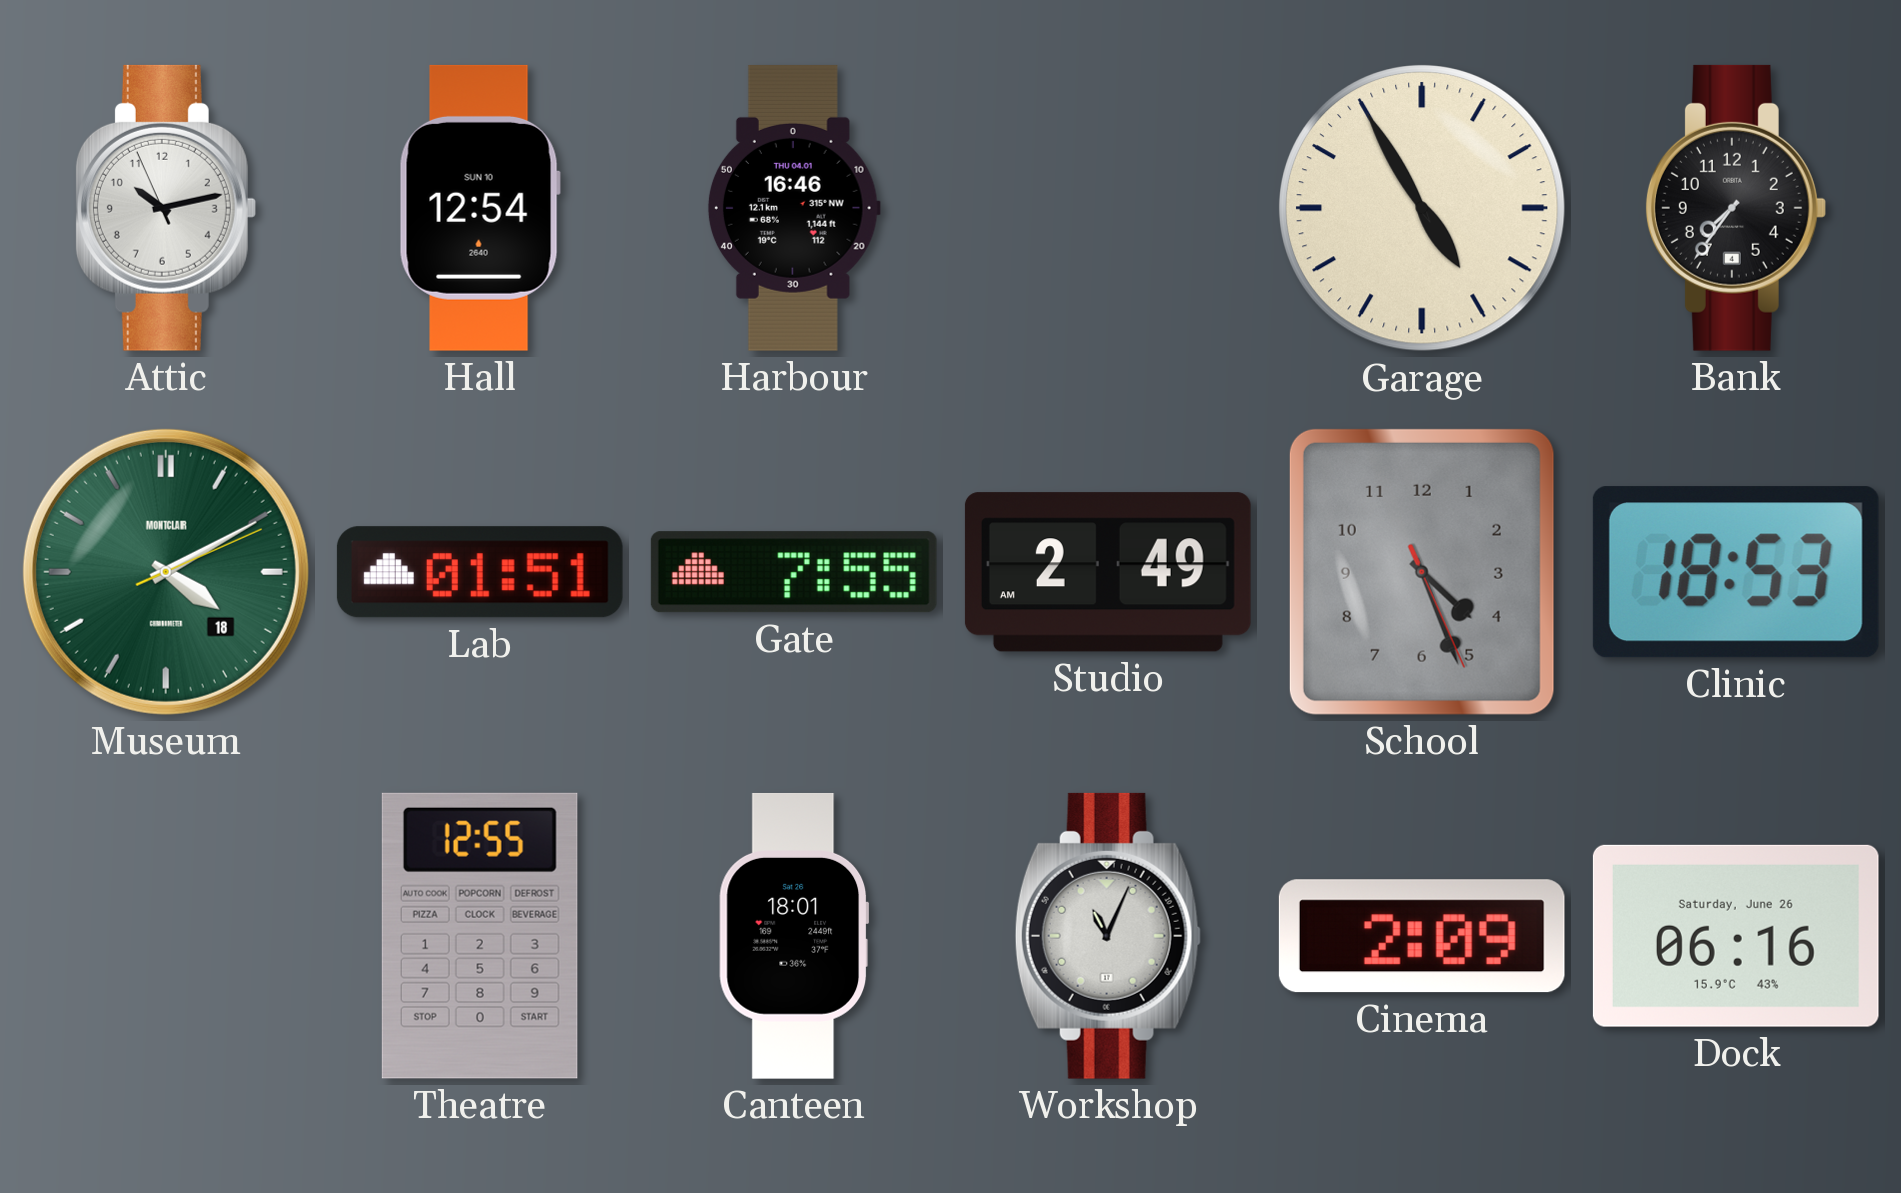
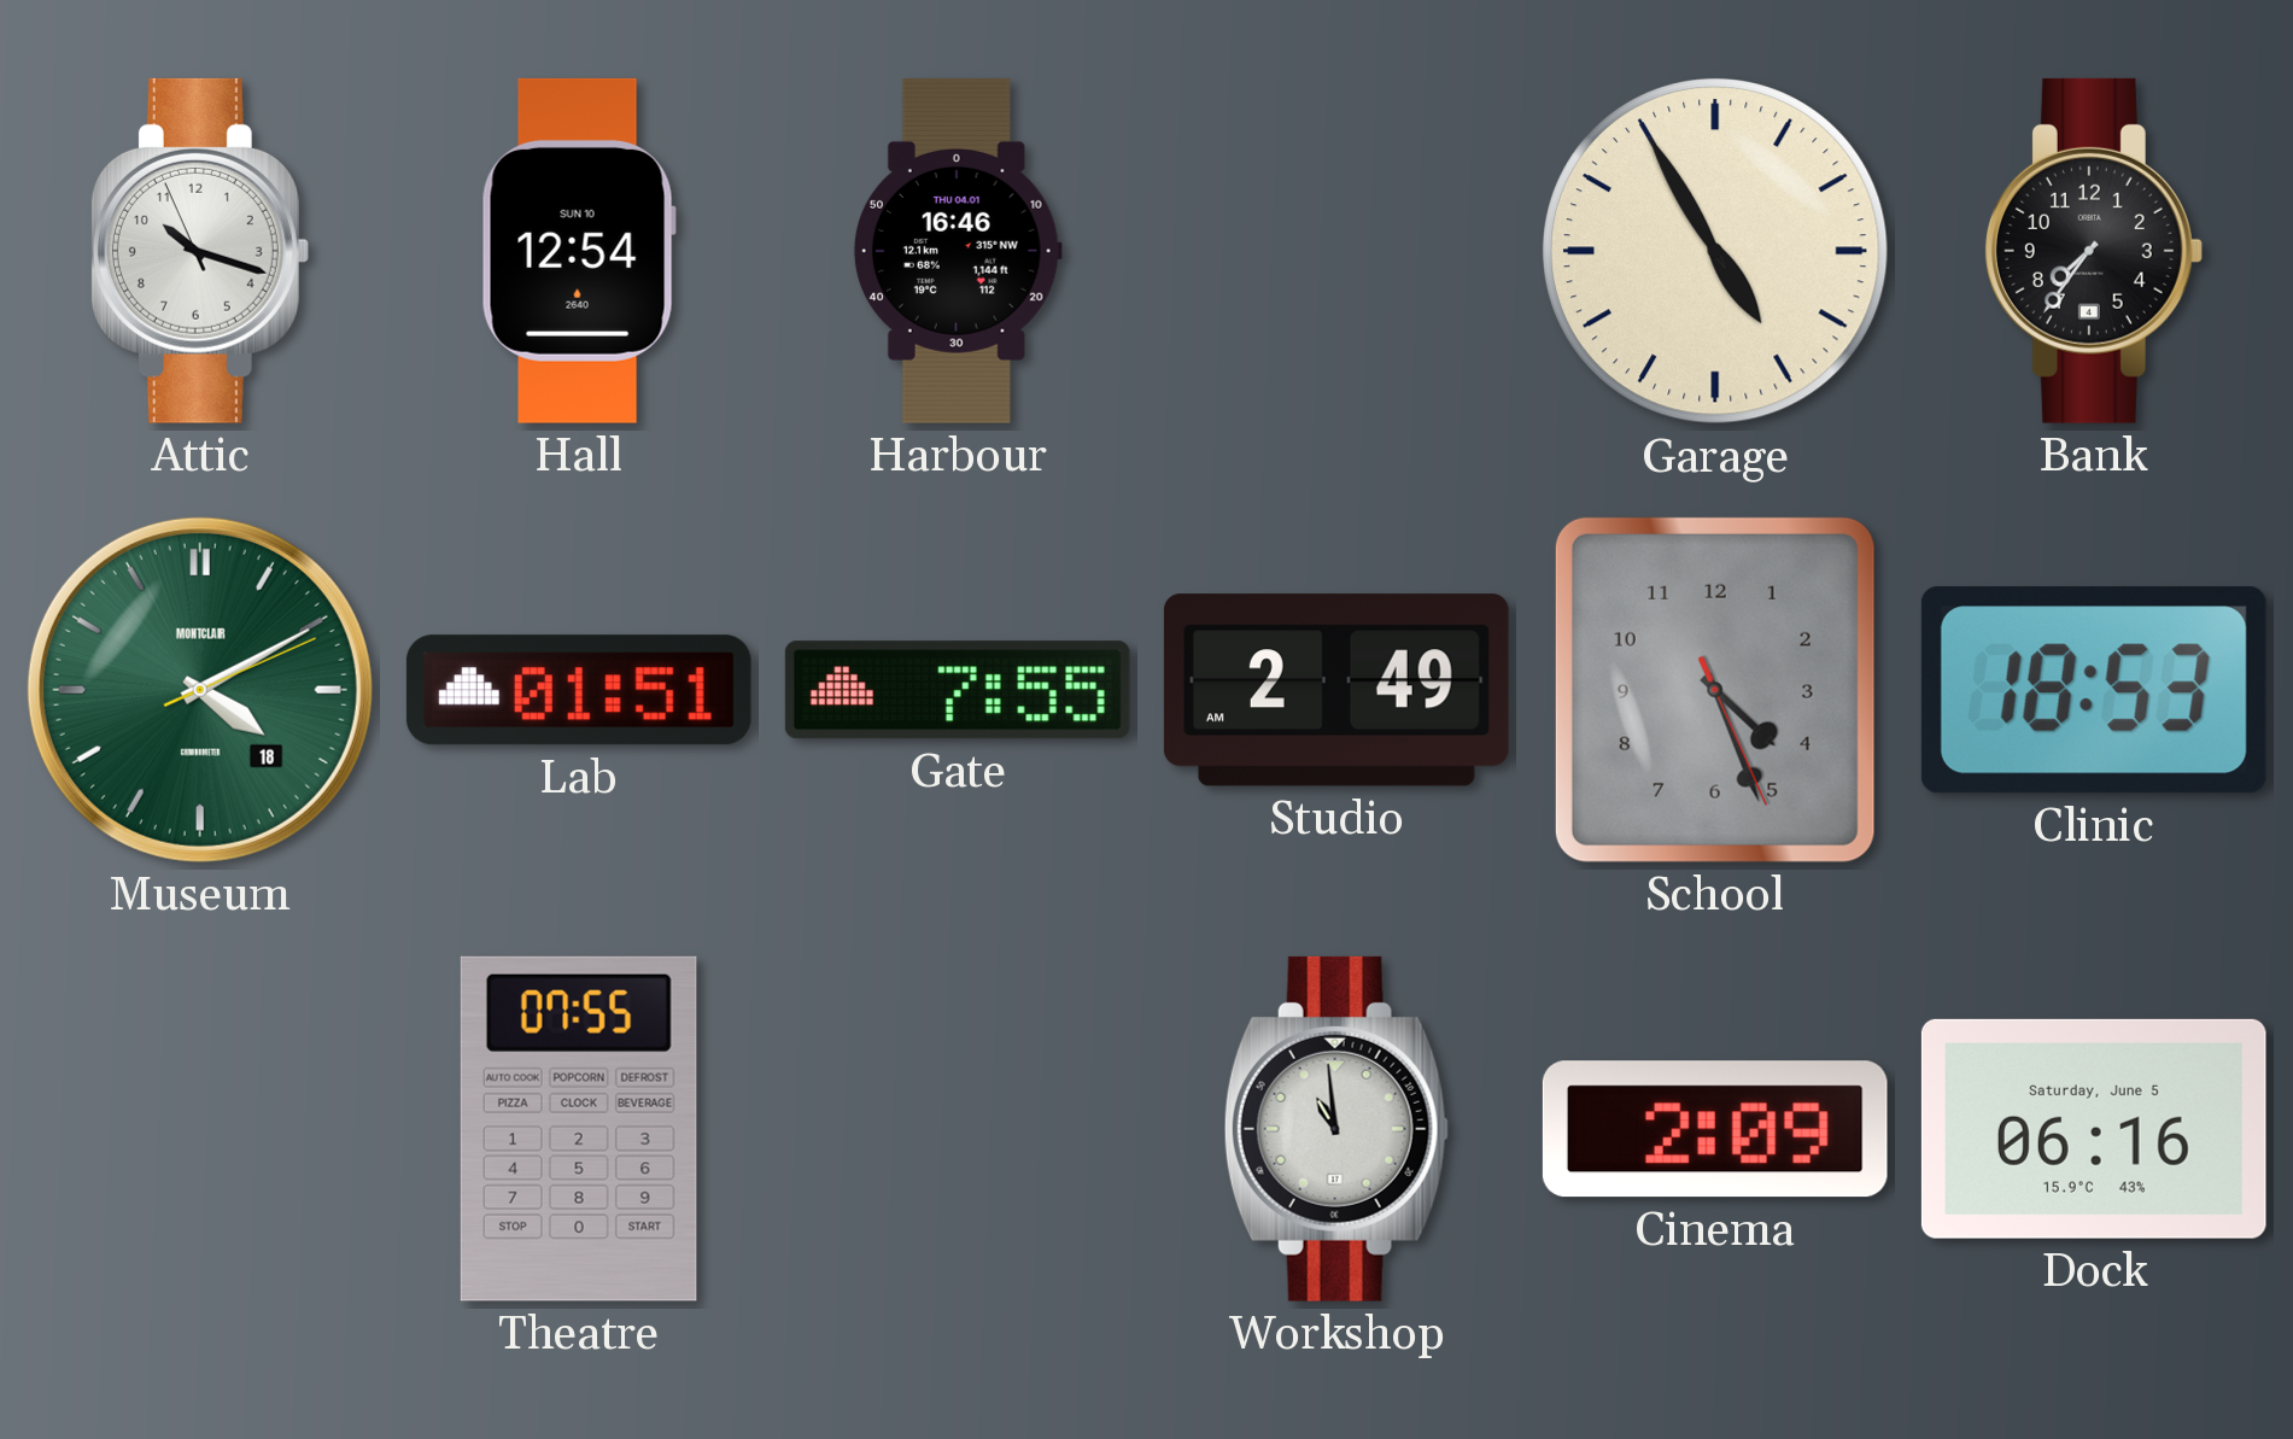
Attic: 10:12 -> 10:17
Theatre: 12:55 -> 07:55
Canteen: 18:01 -> none
Workshop: 11:04 -> 10:59
Dock date: Saturday, June 26 -> Saturday, June 5
